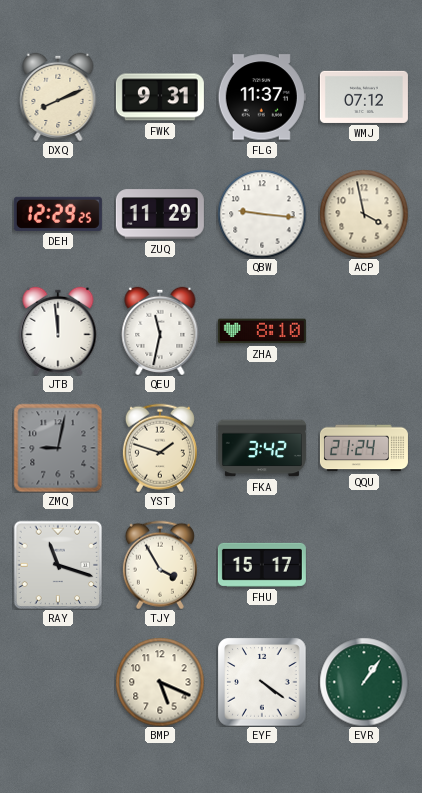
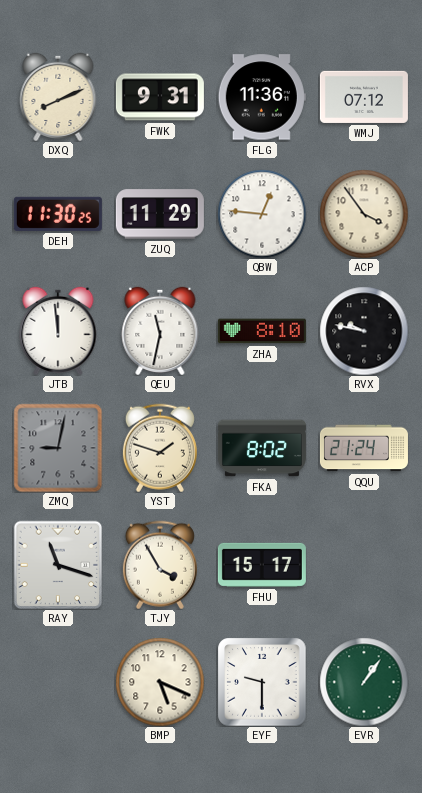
FLG: 11:37 -> 11:36
DEH: 12:29 -> 11:30
QBW: 9:16 -> 12:46
ACP: 3:58 -> 3:54
RVX: none -> 9:47
FKA: 3:42 -> 8:02
EYF: 4:21 -> 9:30
